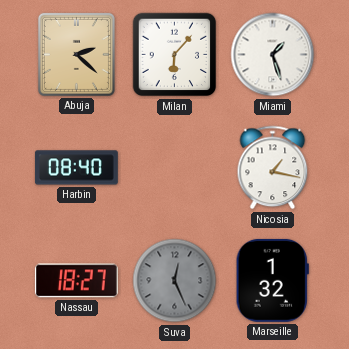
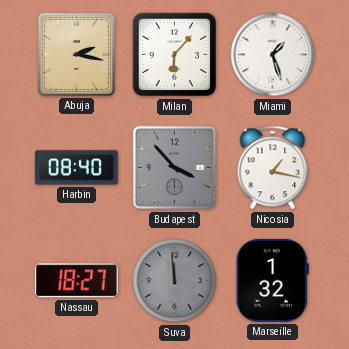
Abuja: 2:22 -> 2:17
Budapest: none -> 3:53
Suva: 12:26 -> 11:59
